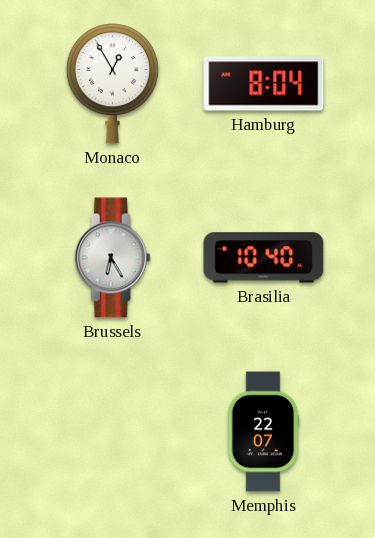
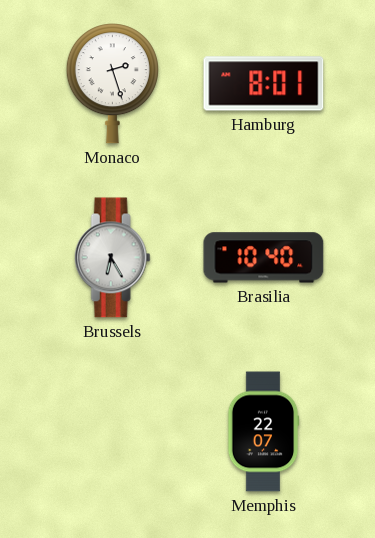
Monaco: 12:55 -> 2:27
Hamburg: 8:04 -> 8:01
